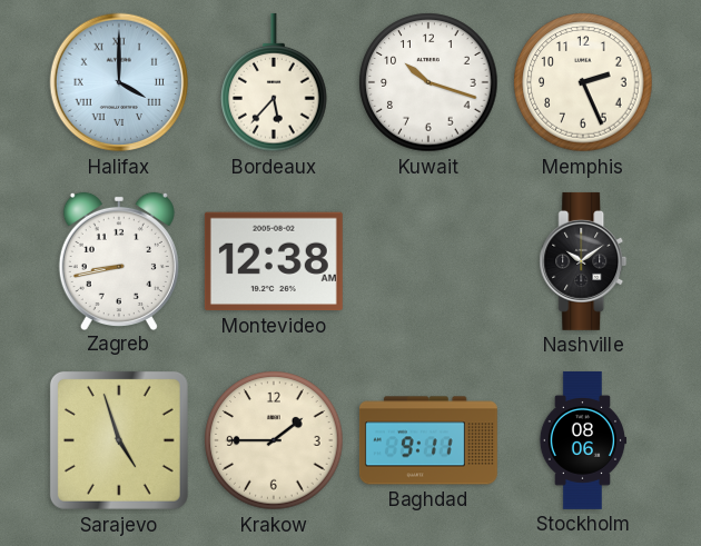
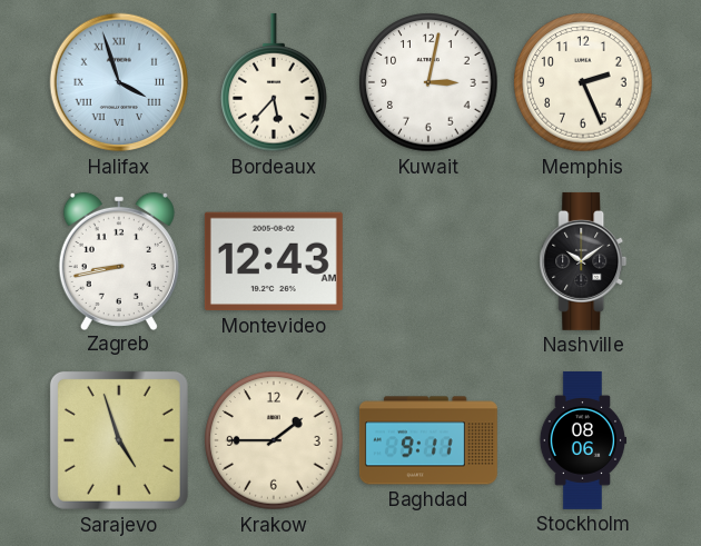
Halifax: 4:00 -> 3:57
Kuwait: 10:18 -> 3:02
Montevideo: 12:38 -> 12:43
